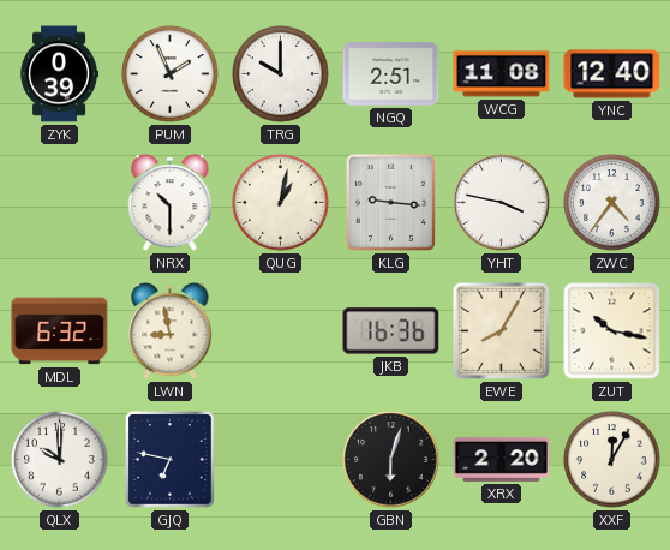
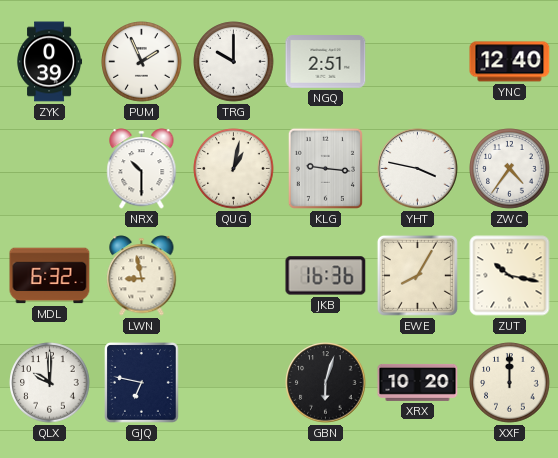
WCG: 11:08 -> none
XRX: 2:20 -> 10:20
XXF: 12:05 -> 12:00
